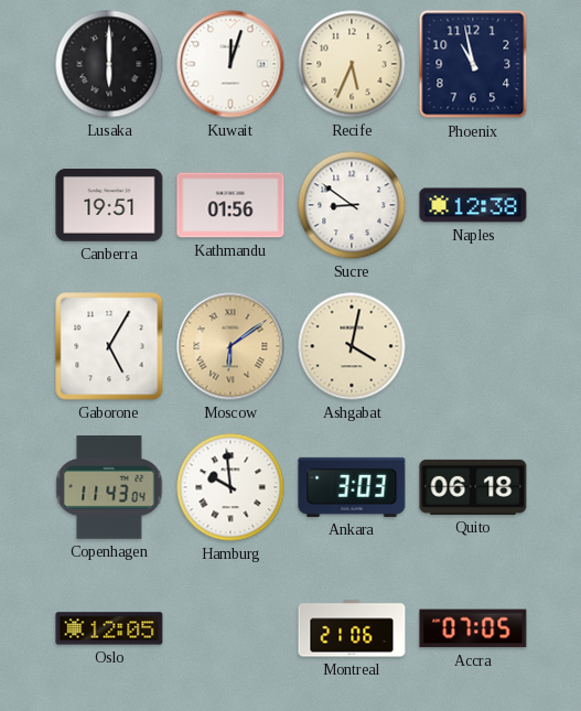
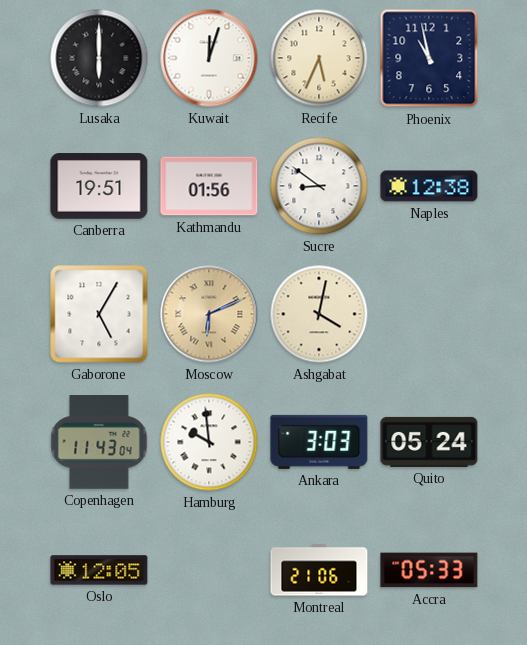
Moscow: 6:09 -> 6:11
Quito: 06:18 -> 05:24
Accra: 07:05 -> 05:33
